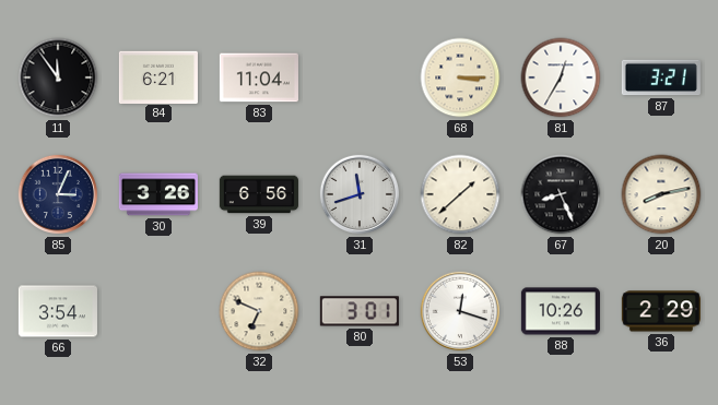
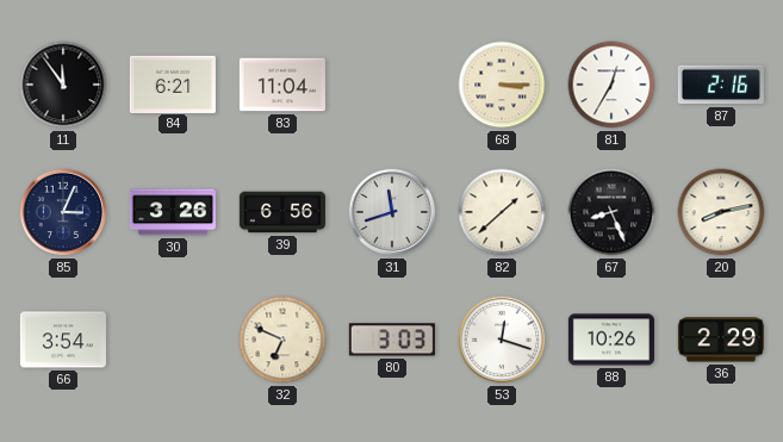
87: 3:21 -> 2:16
80: 3:01 -> 3:03
